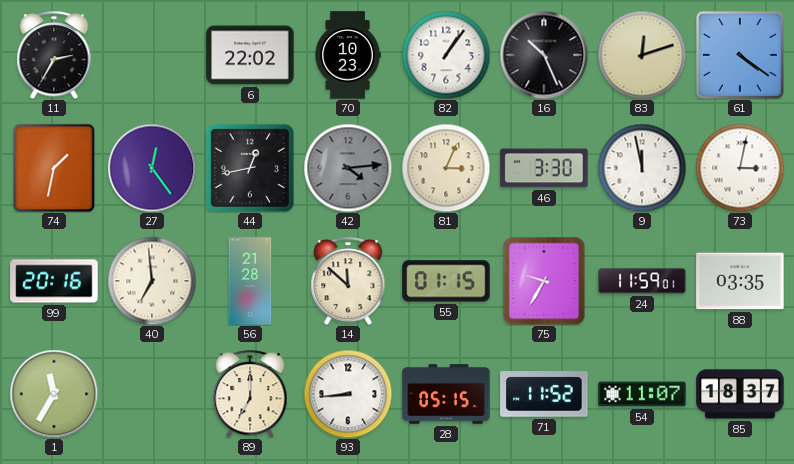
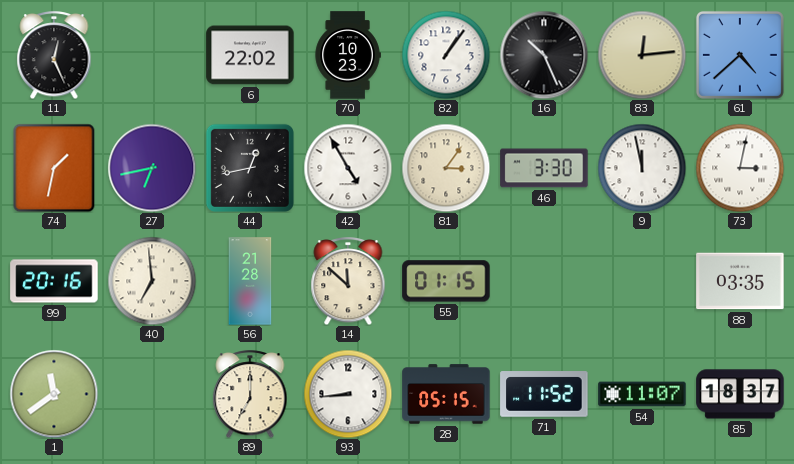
11: 2:35 -> 12:26
83: 12:12 -> 12:14
61: 4:21 -> 4:38
27: 12:24 -> 6:43
42: 4:14 -> 4:55
42 dial: grey -> white
81: 3:04 -> 3:06
75: 9:35 -> none
24: 11:59 -> none
1: 11:35 -> 11:39
